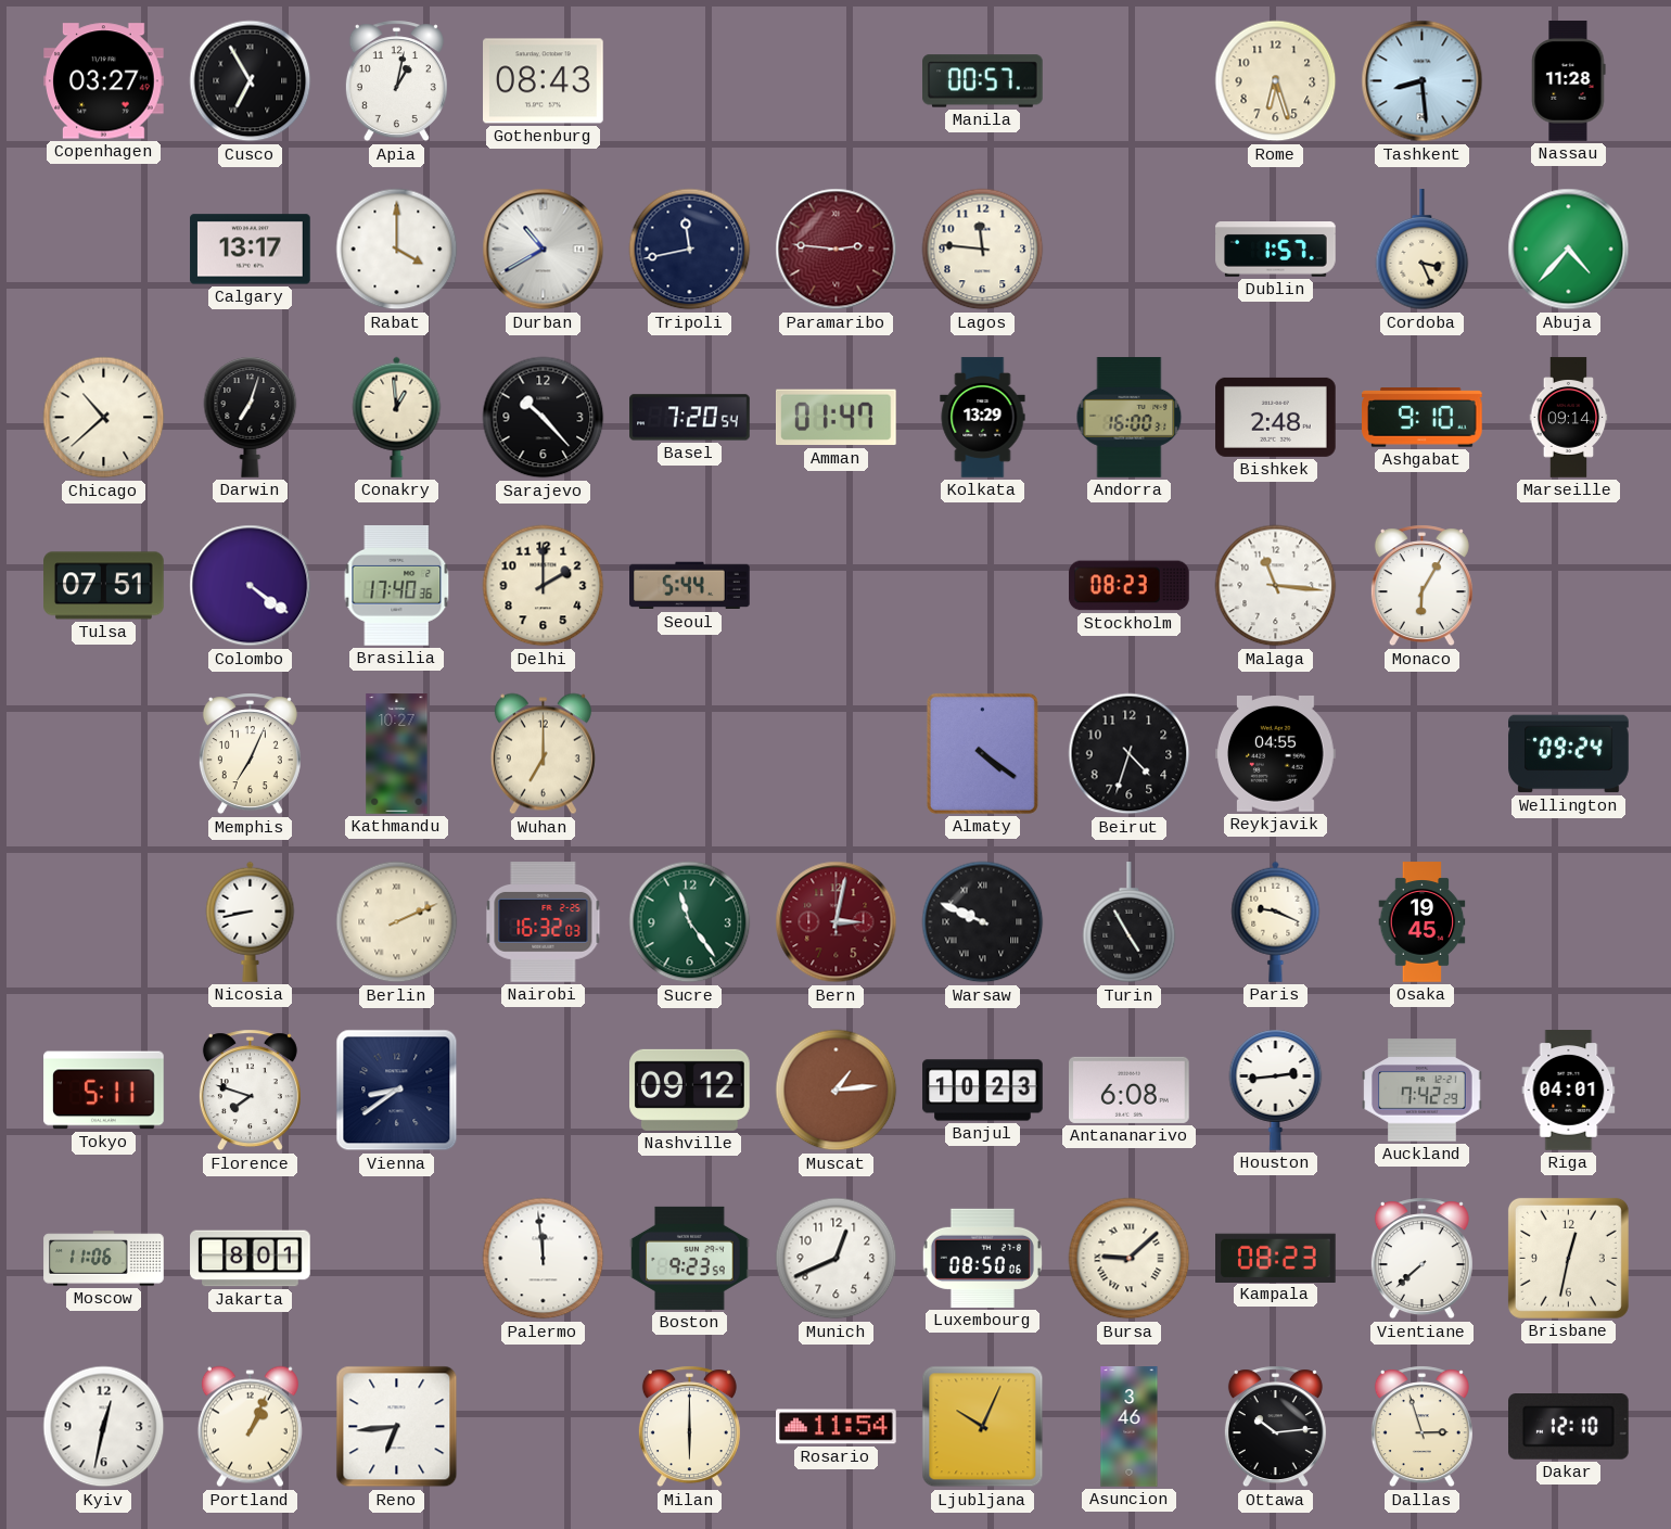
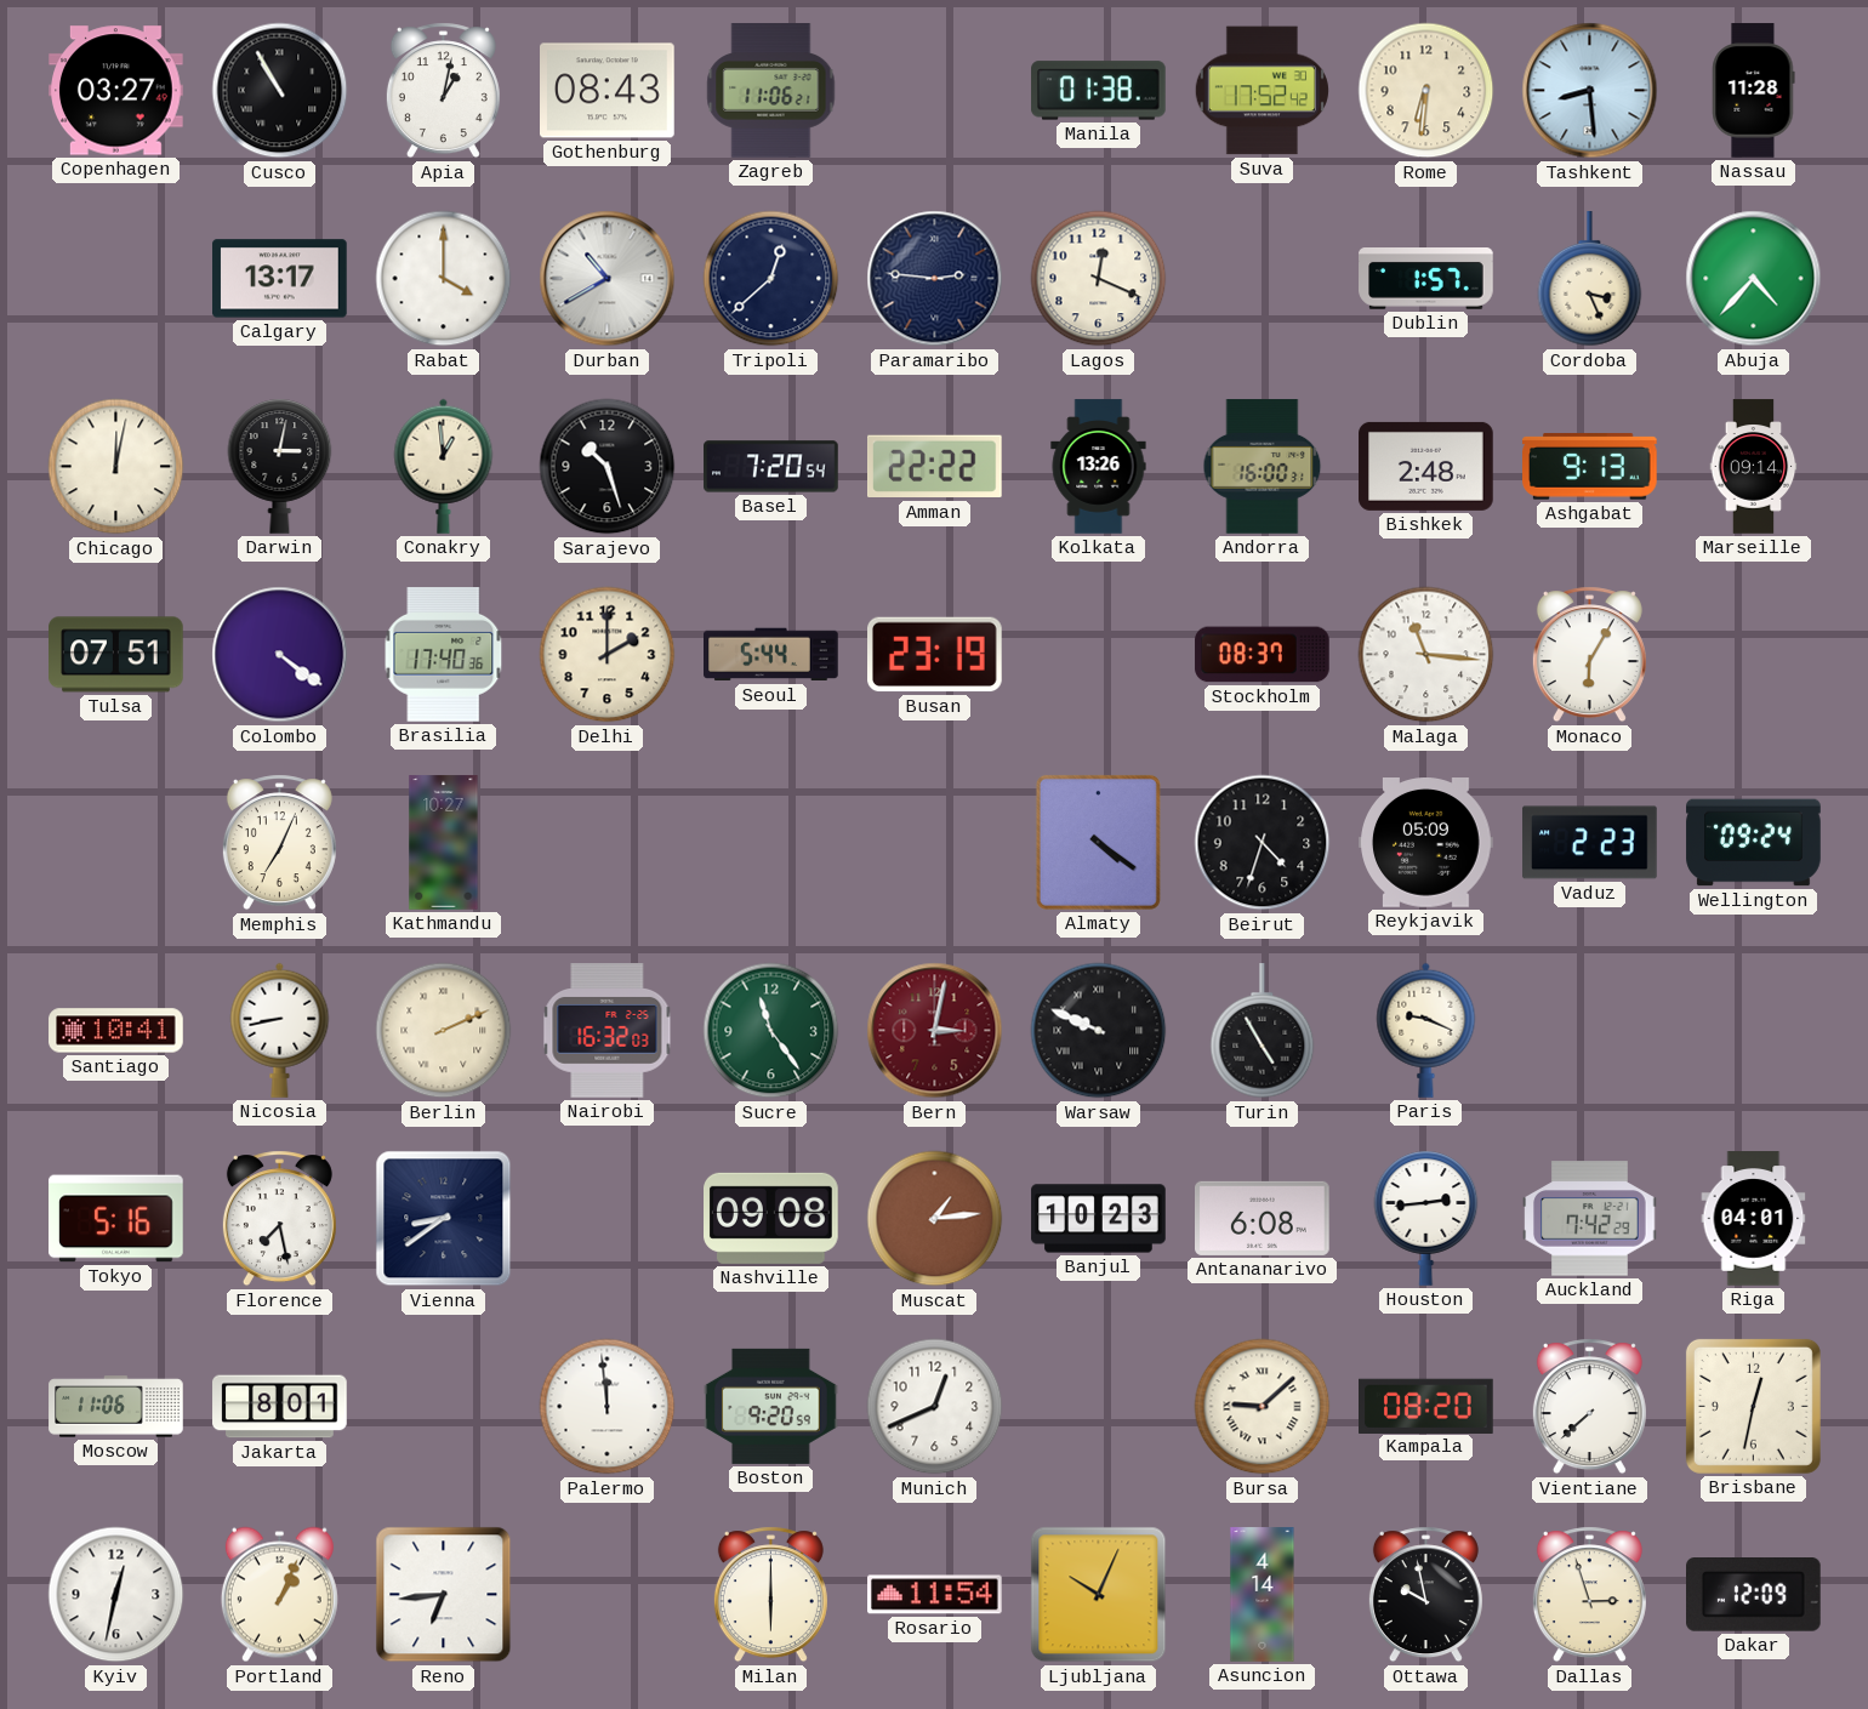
Cusco: 6:55 -> 10:55
Zagreb: none -> 11:06
Manila: 00:57 -> 01:38
Suva: none -> 17:52
Rome: 6:27 -> 6:31
Tripoli: 11:43 -> 12:38
Paramaribo dial: burgundy -> navy
Lagos: 11:46 -> 12:19
Chicago: 10:38 -> 12:02
Darwin: 7:03 -> 3:02
Sarajevo: 10:23 -> 10:27
Amman: 01:47 -> 22:22
Kolkata: 13:29 -> 13:26
Ashgabat: 9:10 -> 9:13
Busan: none -> 23:19
Stockholm: 08:23 -> 08:37
Wuhan: 7:00 -> none
Reykjavik: 04:55 -> 05:09
Vaduz: none -> 2:23
Santiago: none -> 10:41
Osaka: 19:45 -> none
Tokyo: 5:11 -> 5:16
Florence: 7:48 -> 7:28
Nashville: 09:12 -> 09:08
Boston: 9:23 -> 9:20
Luxembourg: 08:50 -> none
Kampala: 08:23 -> 08:20
Asuncion: 3:46 -> 4:14
Ottawa: 10:14 -> 9:58
Dakar: 12:10 -> 12:09
